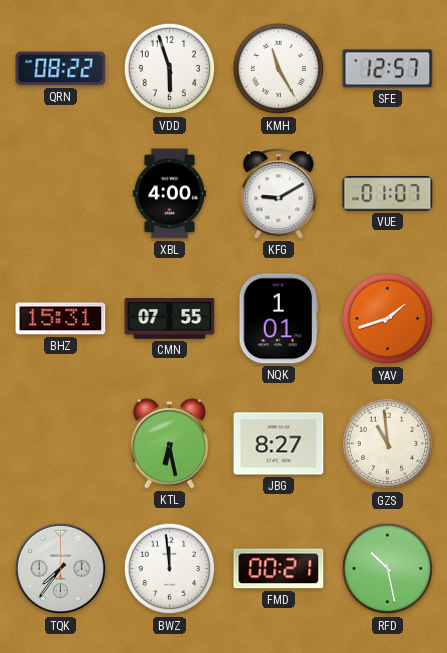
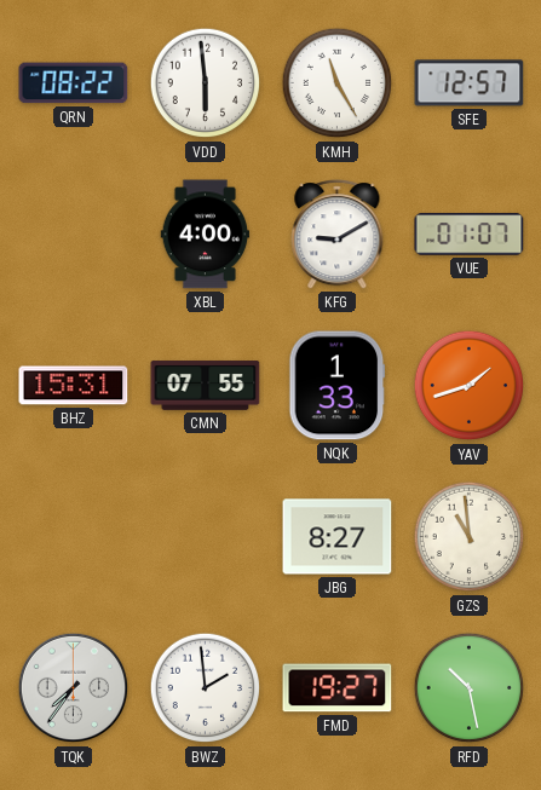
VDD: 5:57 -> 5:59
NQK: 1:01 -> 1:33
KTL: 6:28 -> none
BWZ: 11:59 -> 1:59
FMD: 00:21 -> 19:27
